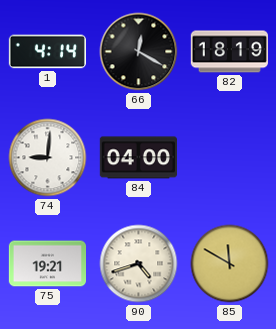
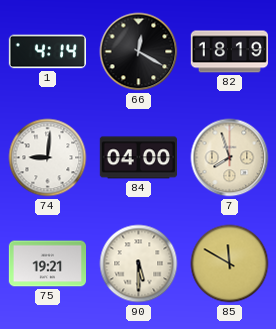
7: none -> 7:57
90: 4:42 -> 5:30
